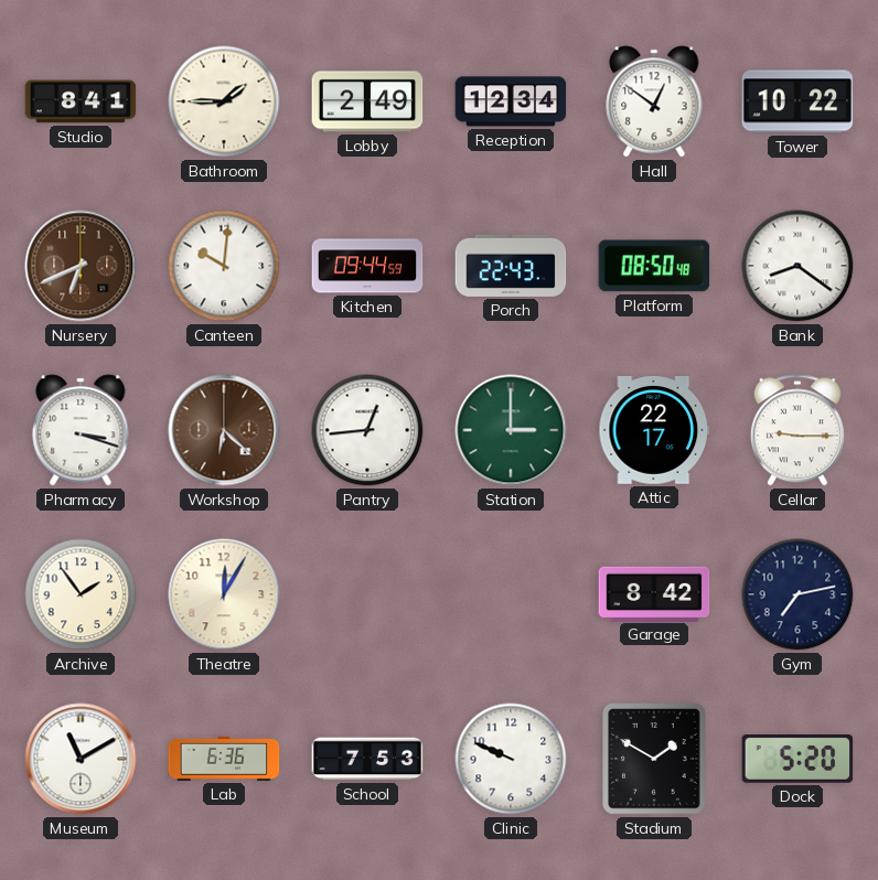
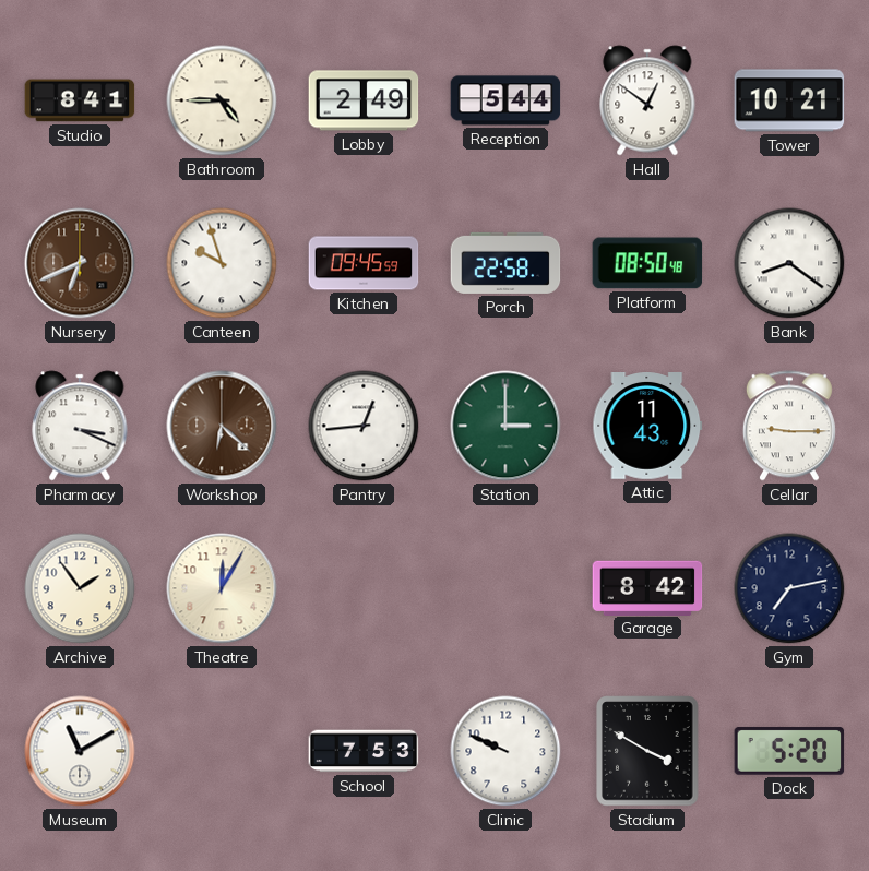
Bathroom: 1:45 -> 4:45
Reception: 12:34 -> 5:44
Tower: 10:22 -> 10:21
Canteen: 10:01 -> 9:57
Kitchen: 09:44 -> 09:45
Porch: 22:43 -> 22:58
Pharmacy: 3:18 -> 3:19
Attic: 22:17 -> 11:43
Lab: 6:36 -> none
Stadium: 1:50 -> 3:50
